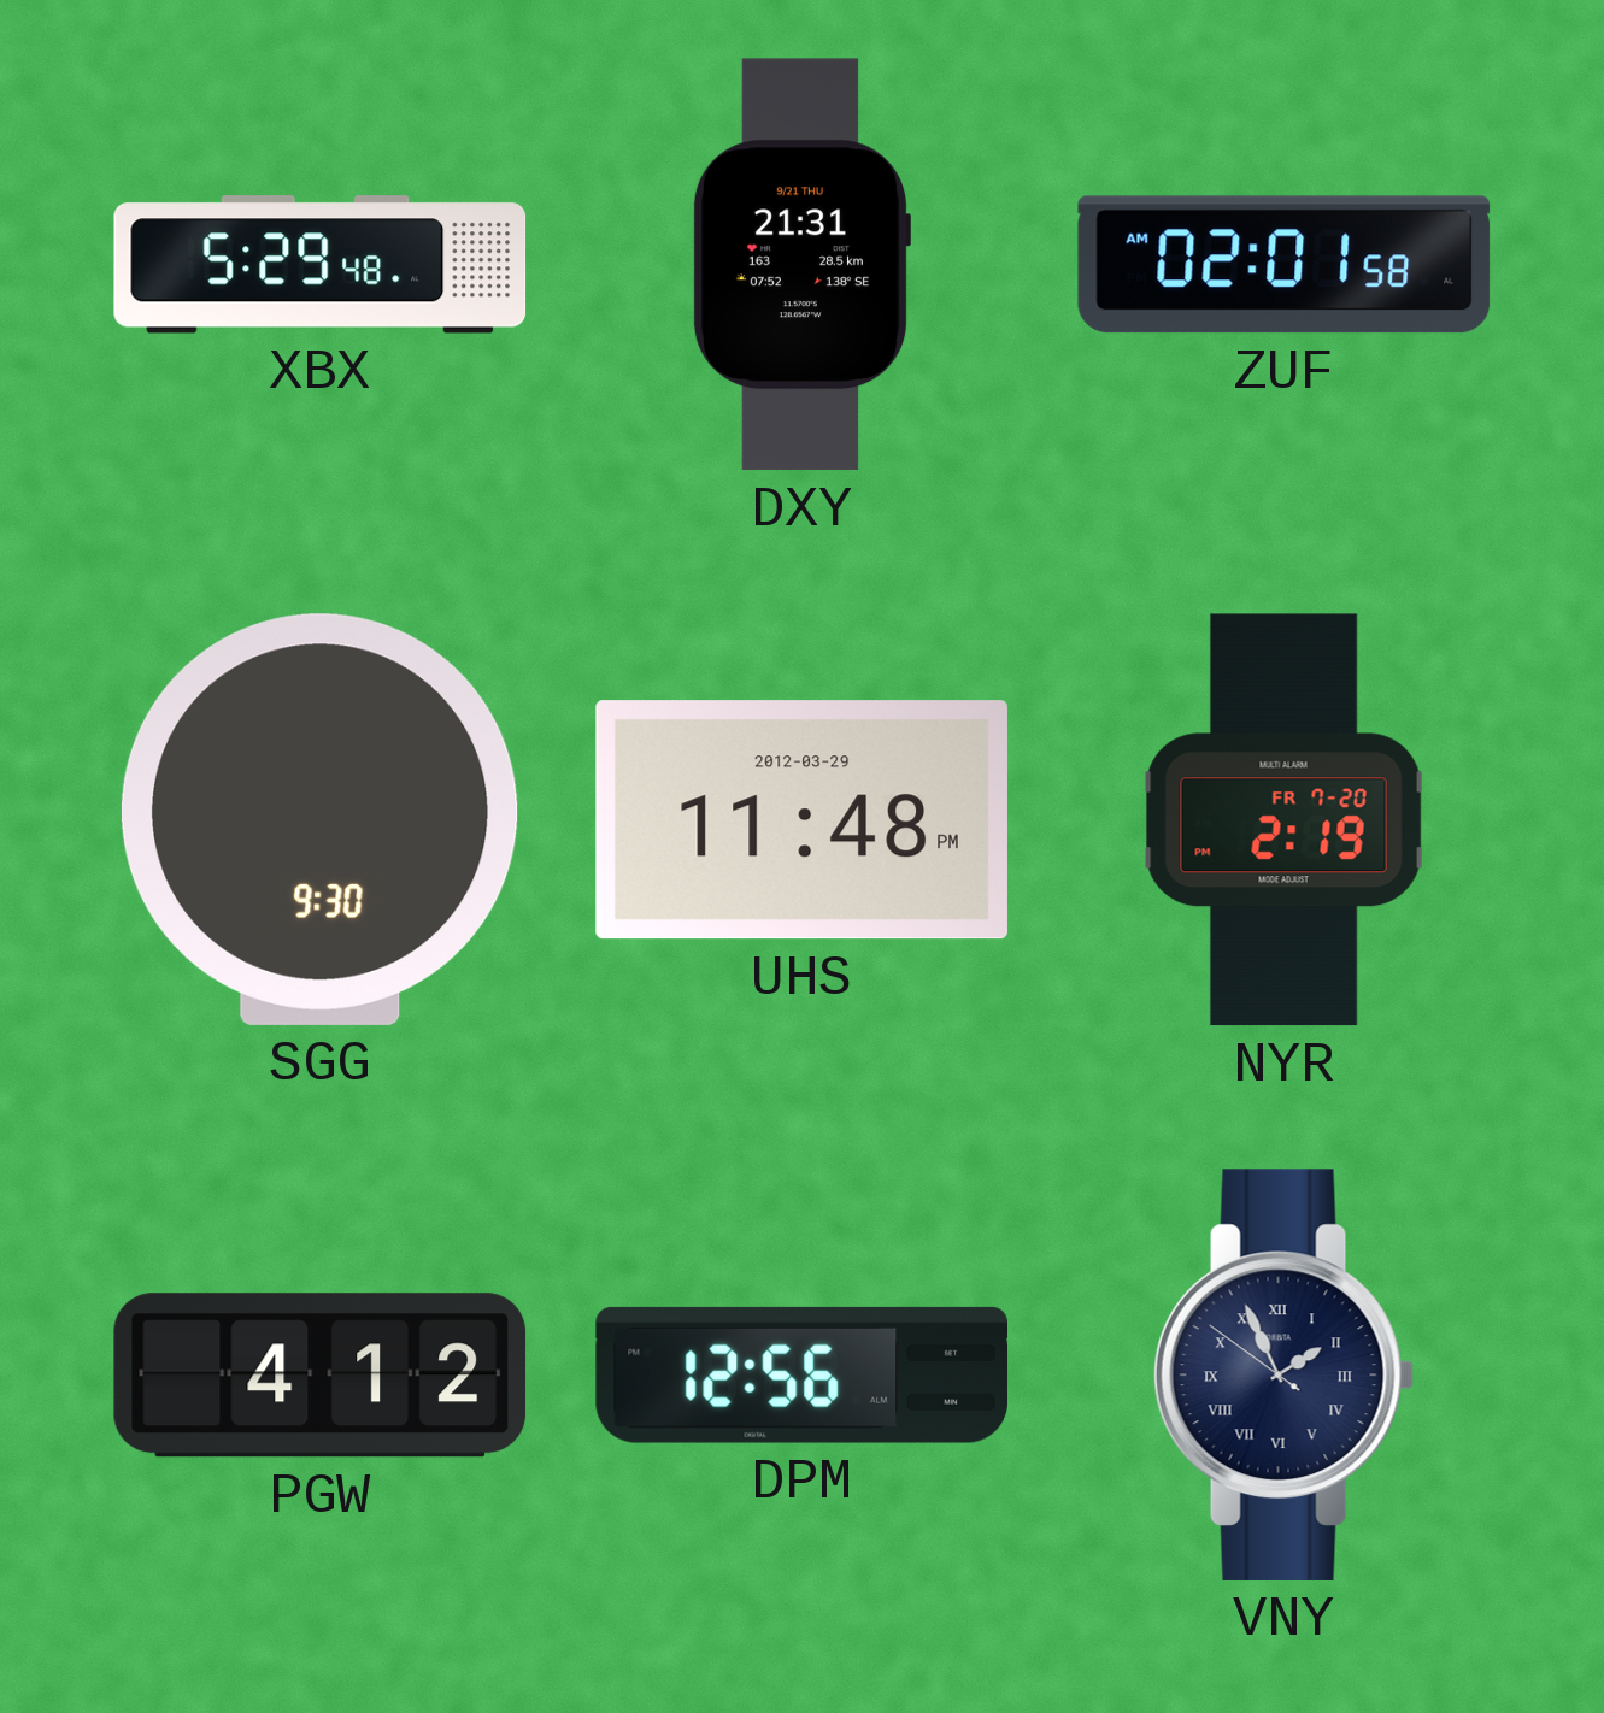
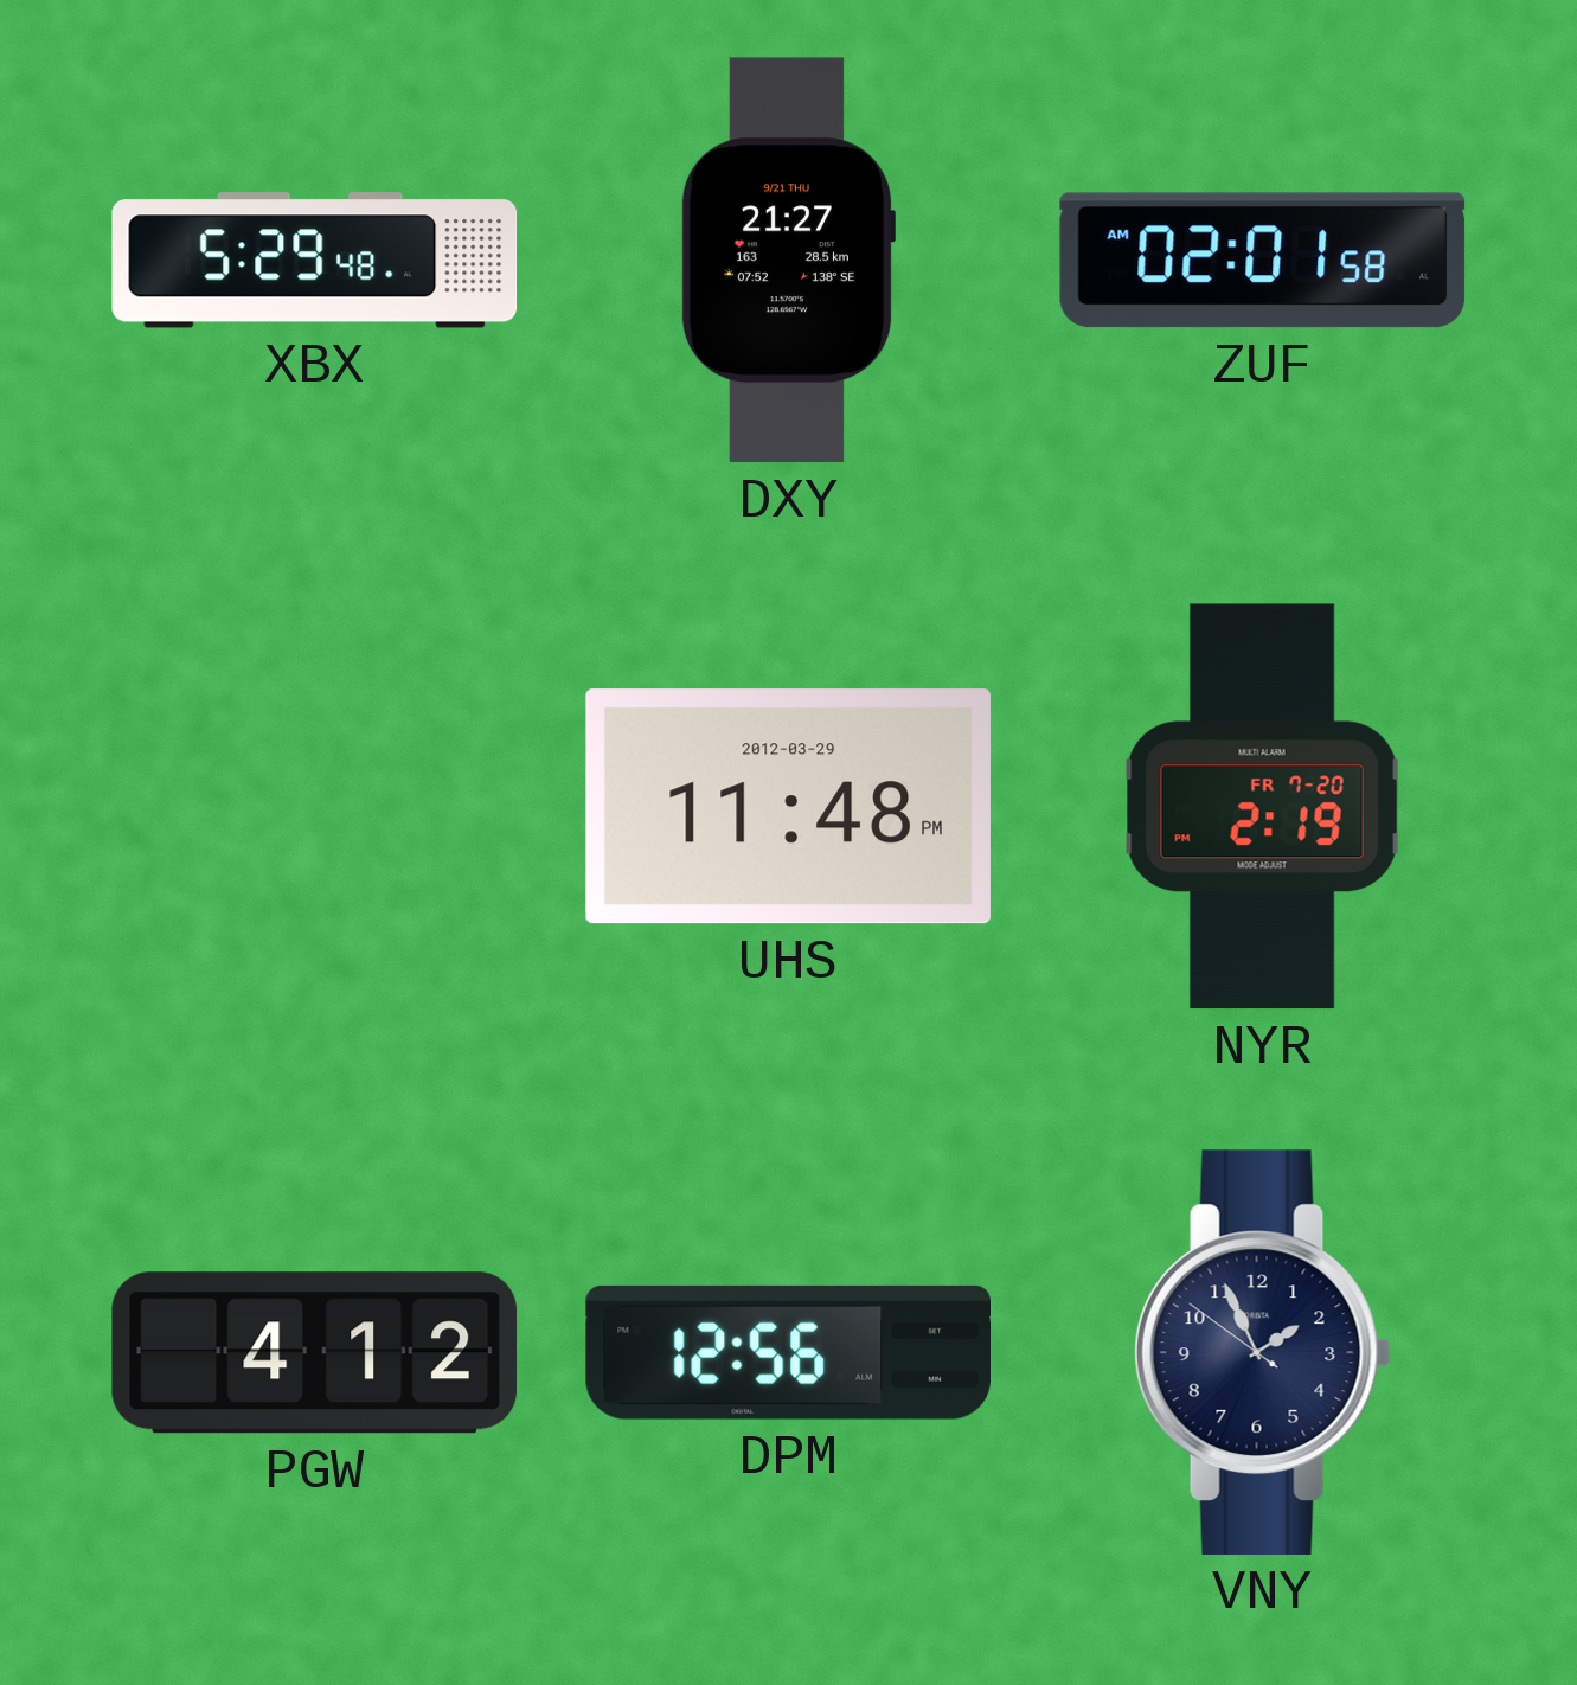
DXY: 21:31 -> 21:27
SGG: 9:30 -> none
VNY numerals: Roman -> Arabic
